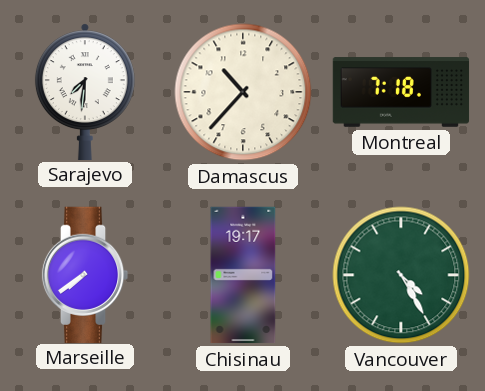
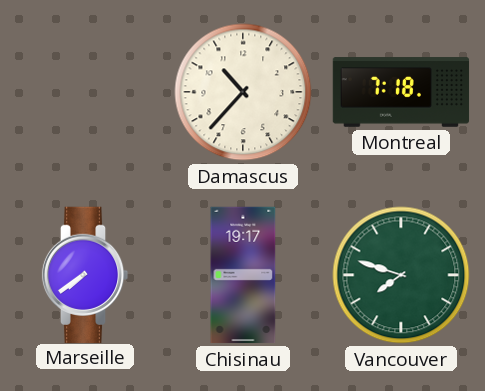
Sarajevo: 7:31 -> none
Vancouver: 4:25 -> 7:48
